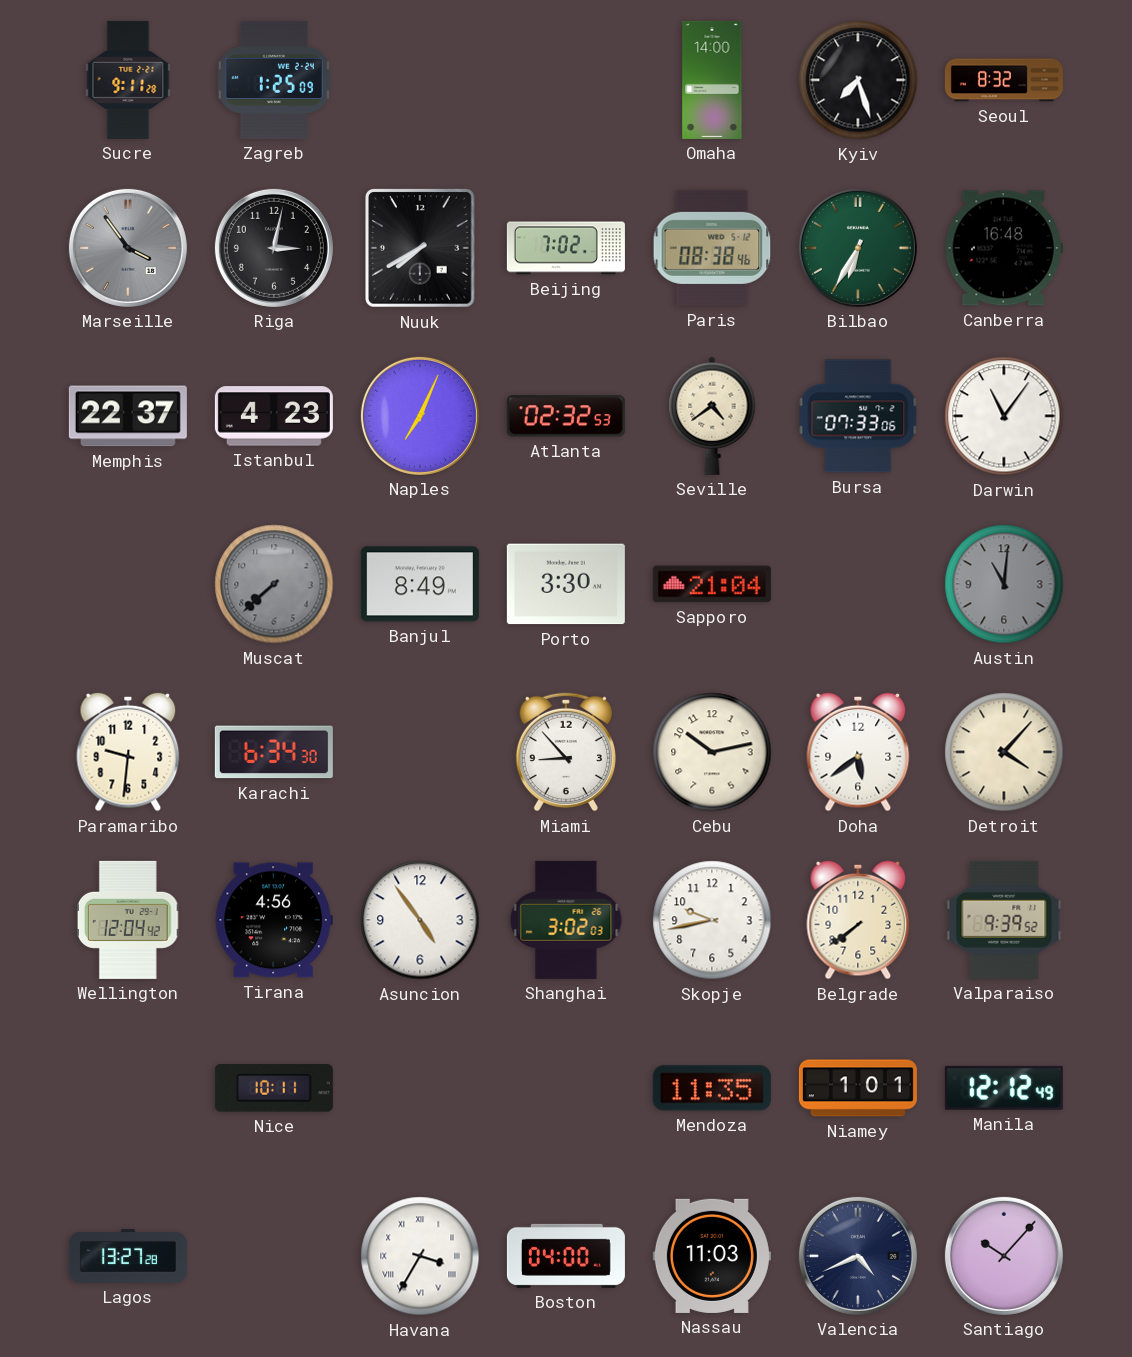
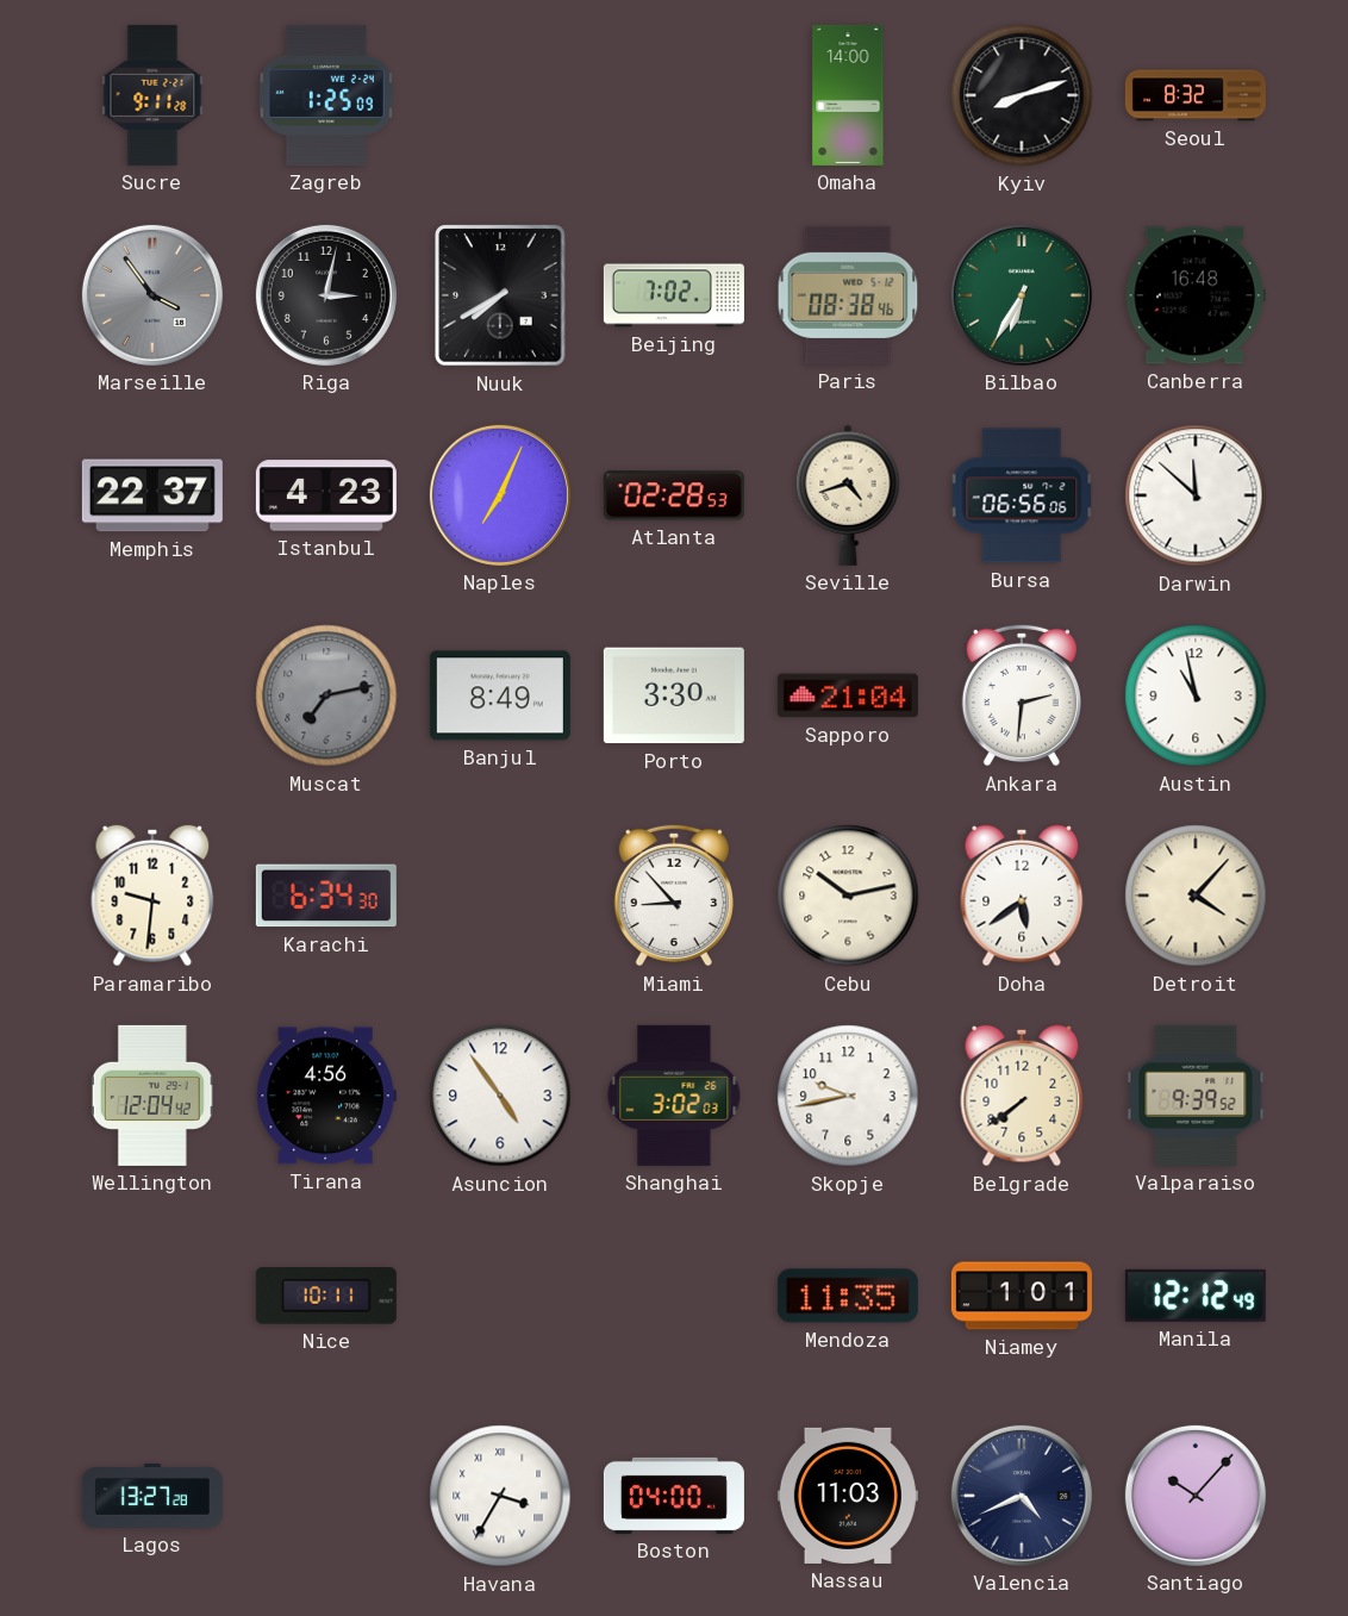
Kyiv: 7:27 -> 8:12
Atlanta: 02:32 -> 02:28
Seville: 4:39 -> 4:42
Bursa: 07:33 -> 06:56
Darwin: 11:06 -> 11:52
Muscat: 7:38 -> 7:13
Ankara: none -> 2:31
Austin: 11:01 -> 10:58
Austin dial: grey -> white
